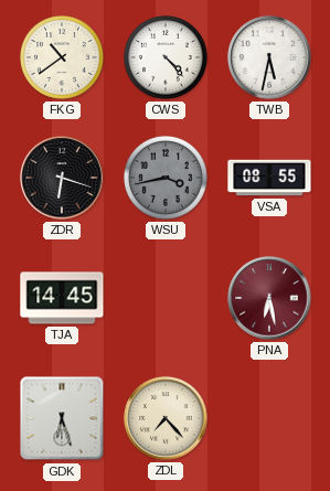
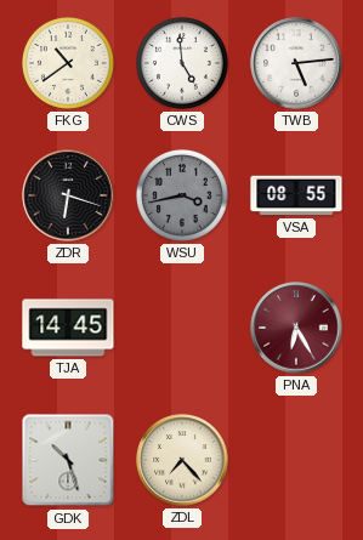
CWS: 4:23 -> 4:59
TWB: 5:32 -> 5:14
PNA: 6:28 -> 6:25
GDK: 6:27 -> 10:27
